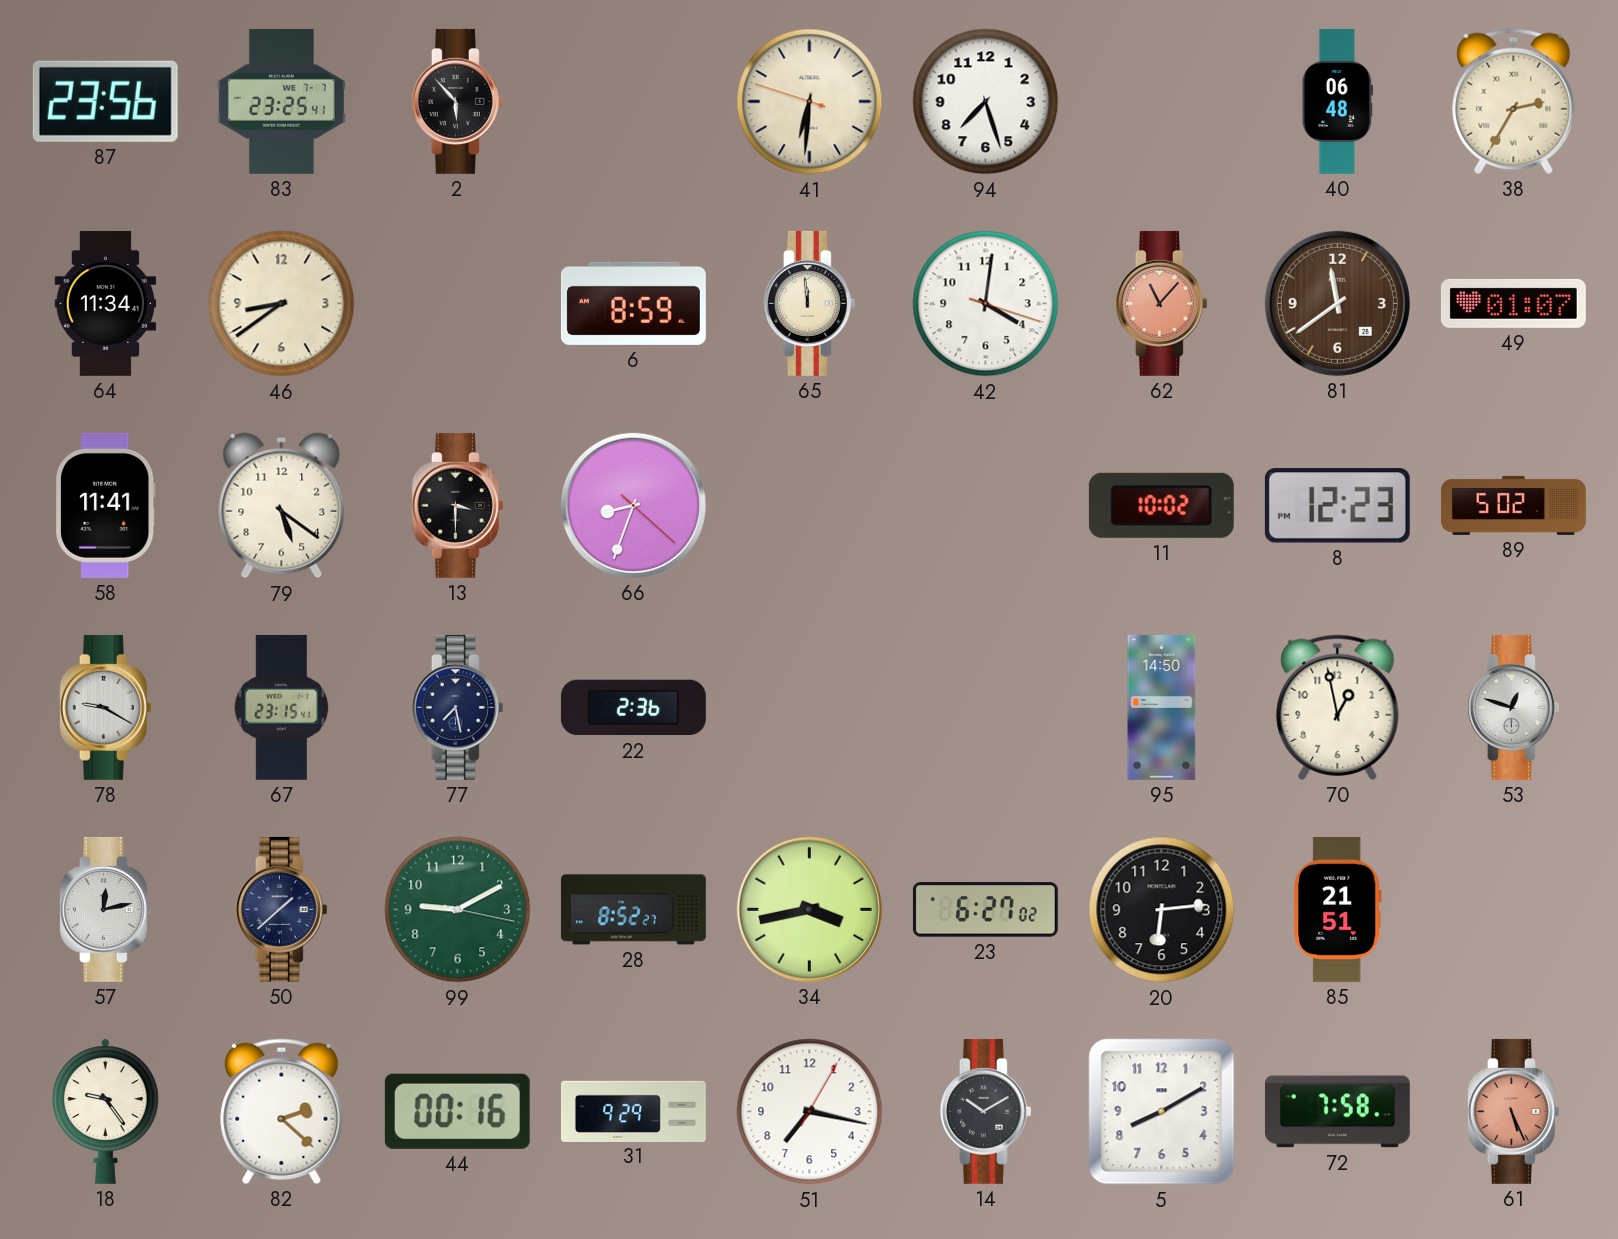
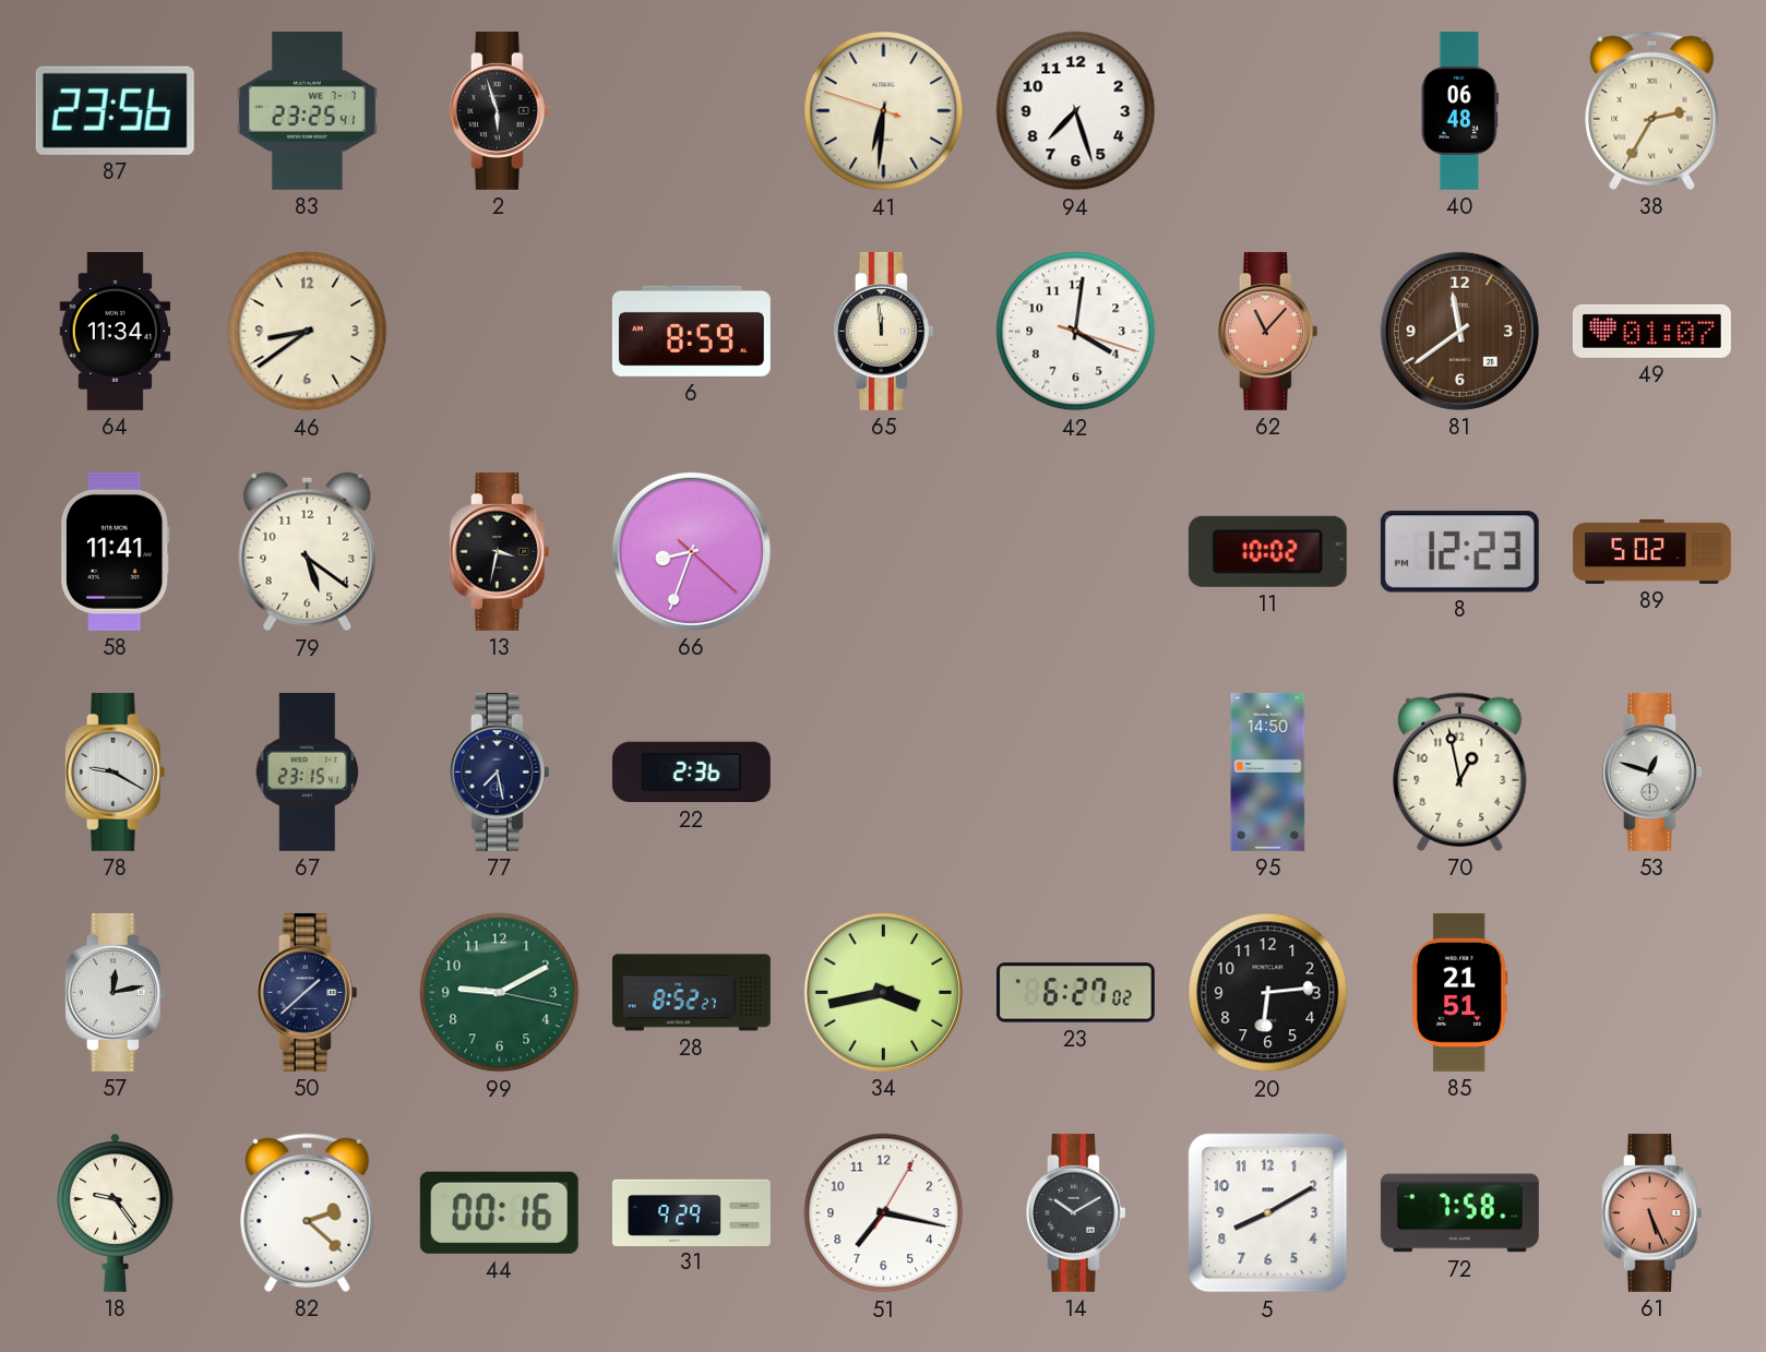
2: 5:53 -> 5:57
13: 3:30 -> 3:32
